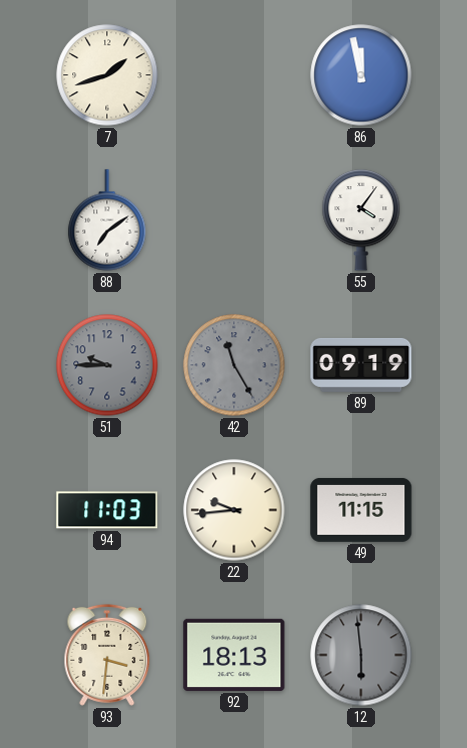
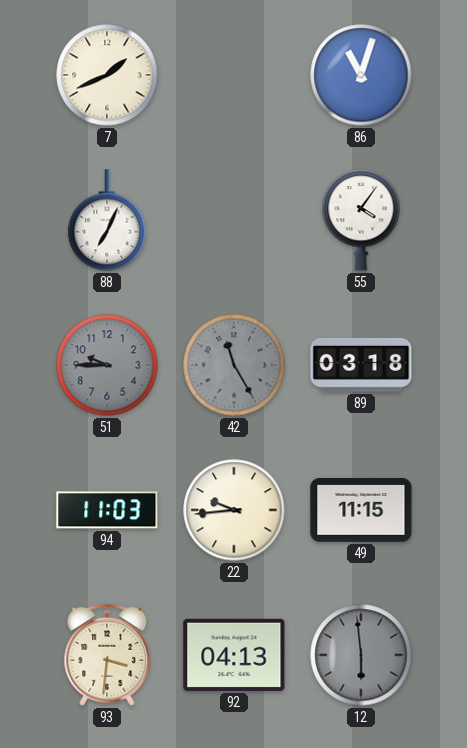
7: 1:42 -> 1:41
86: 11:58 -> 11:03
88: 7:09 -> 7:04
89: 09:19 -> 03:18
92: 18:13 -> 04:13
